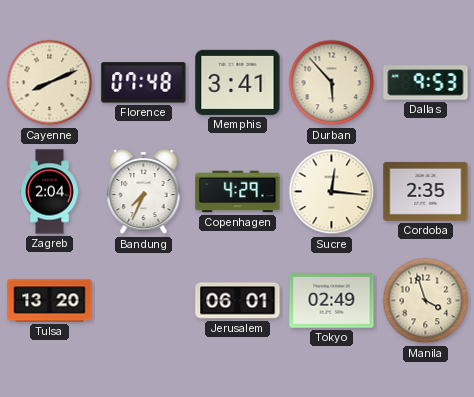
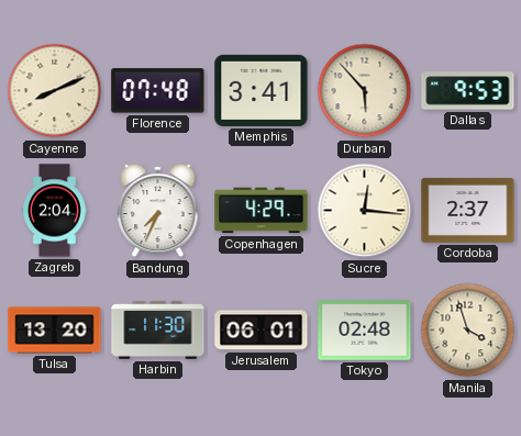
Cordoba: 2:35 -> 2:37
Harbin: none -> 11:30
Tokyo: 02:49 -> 02:48
